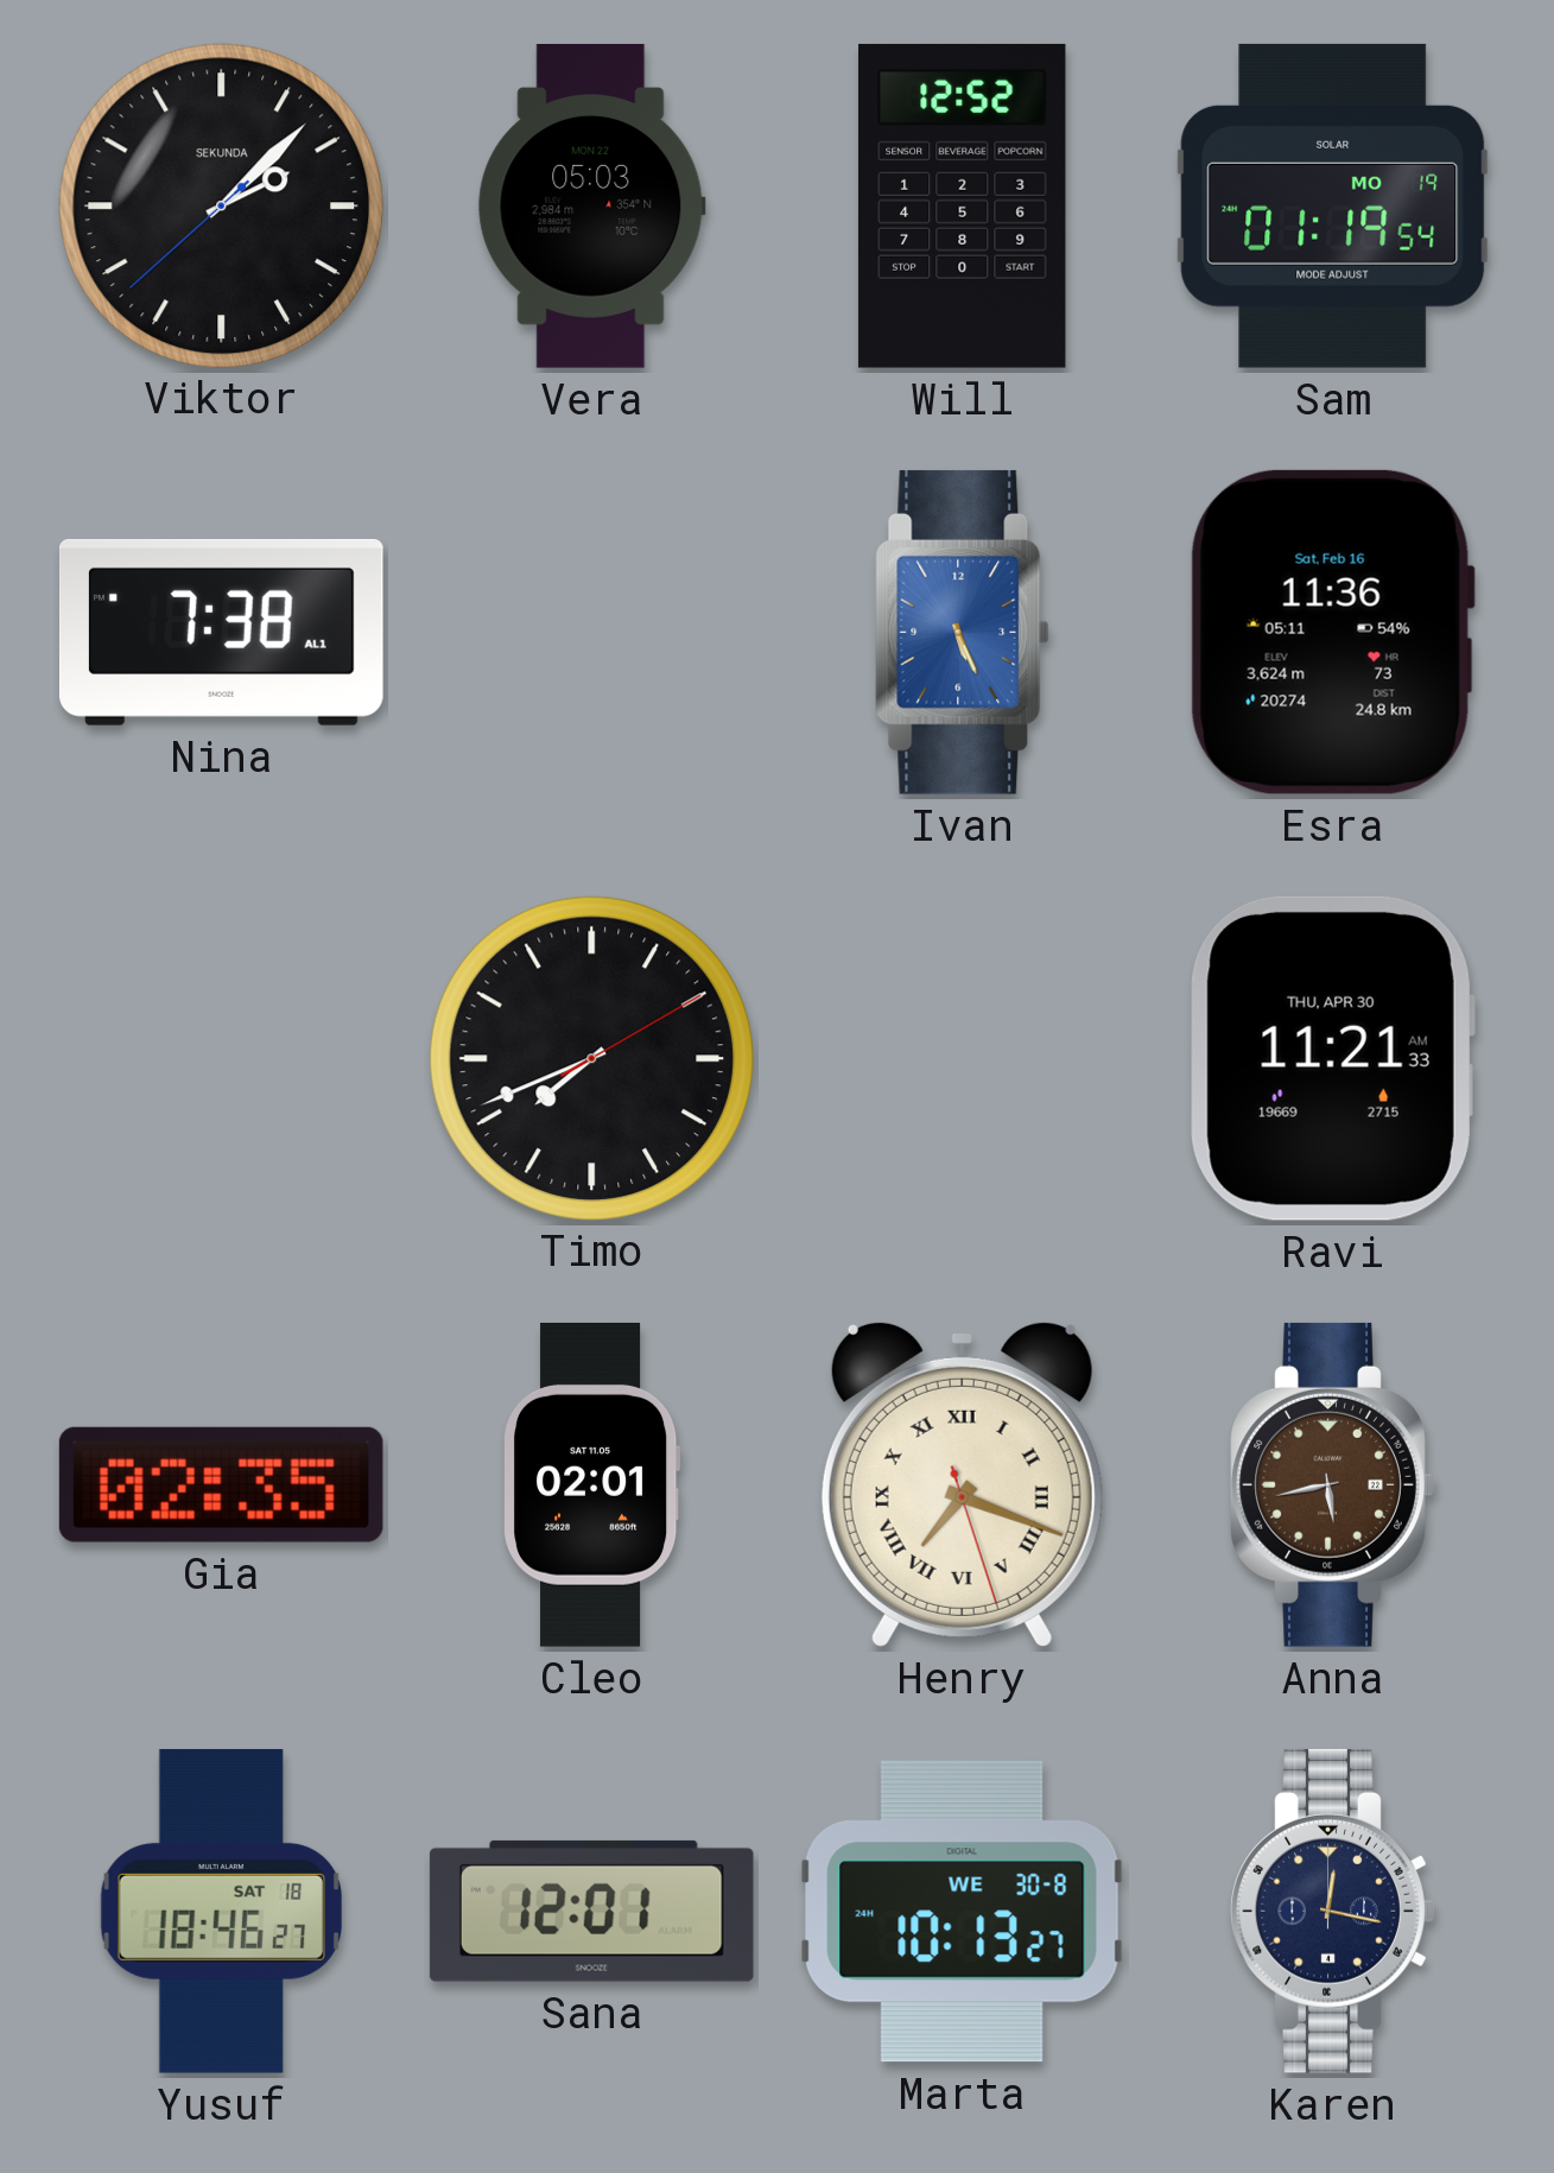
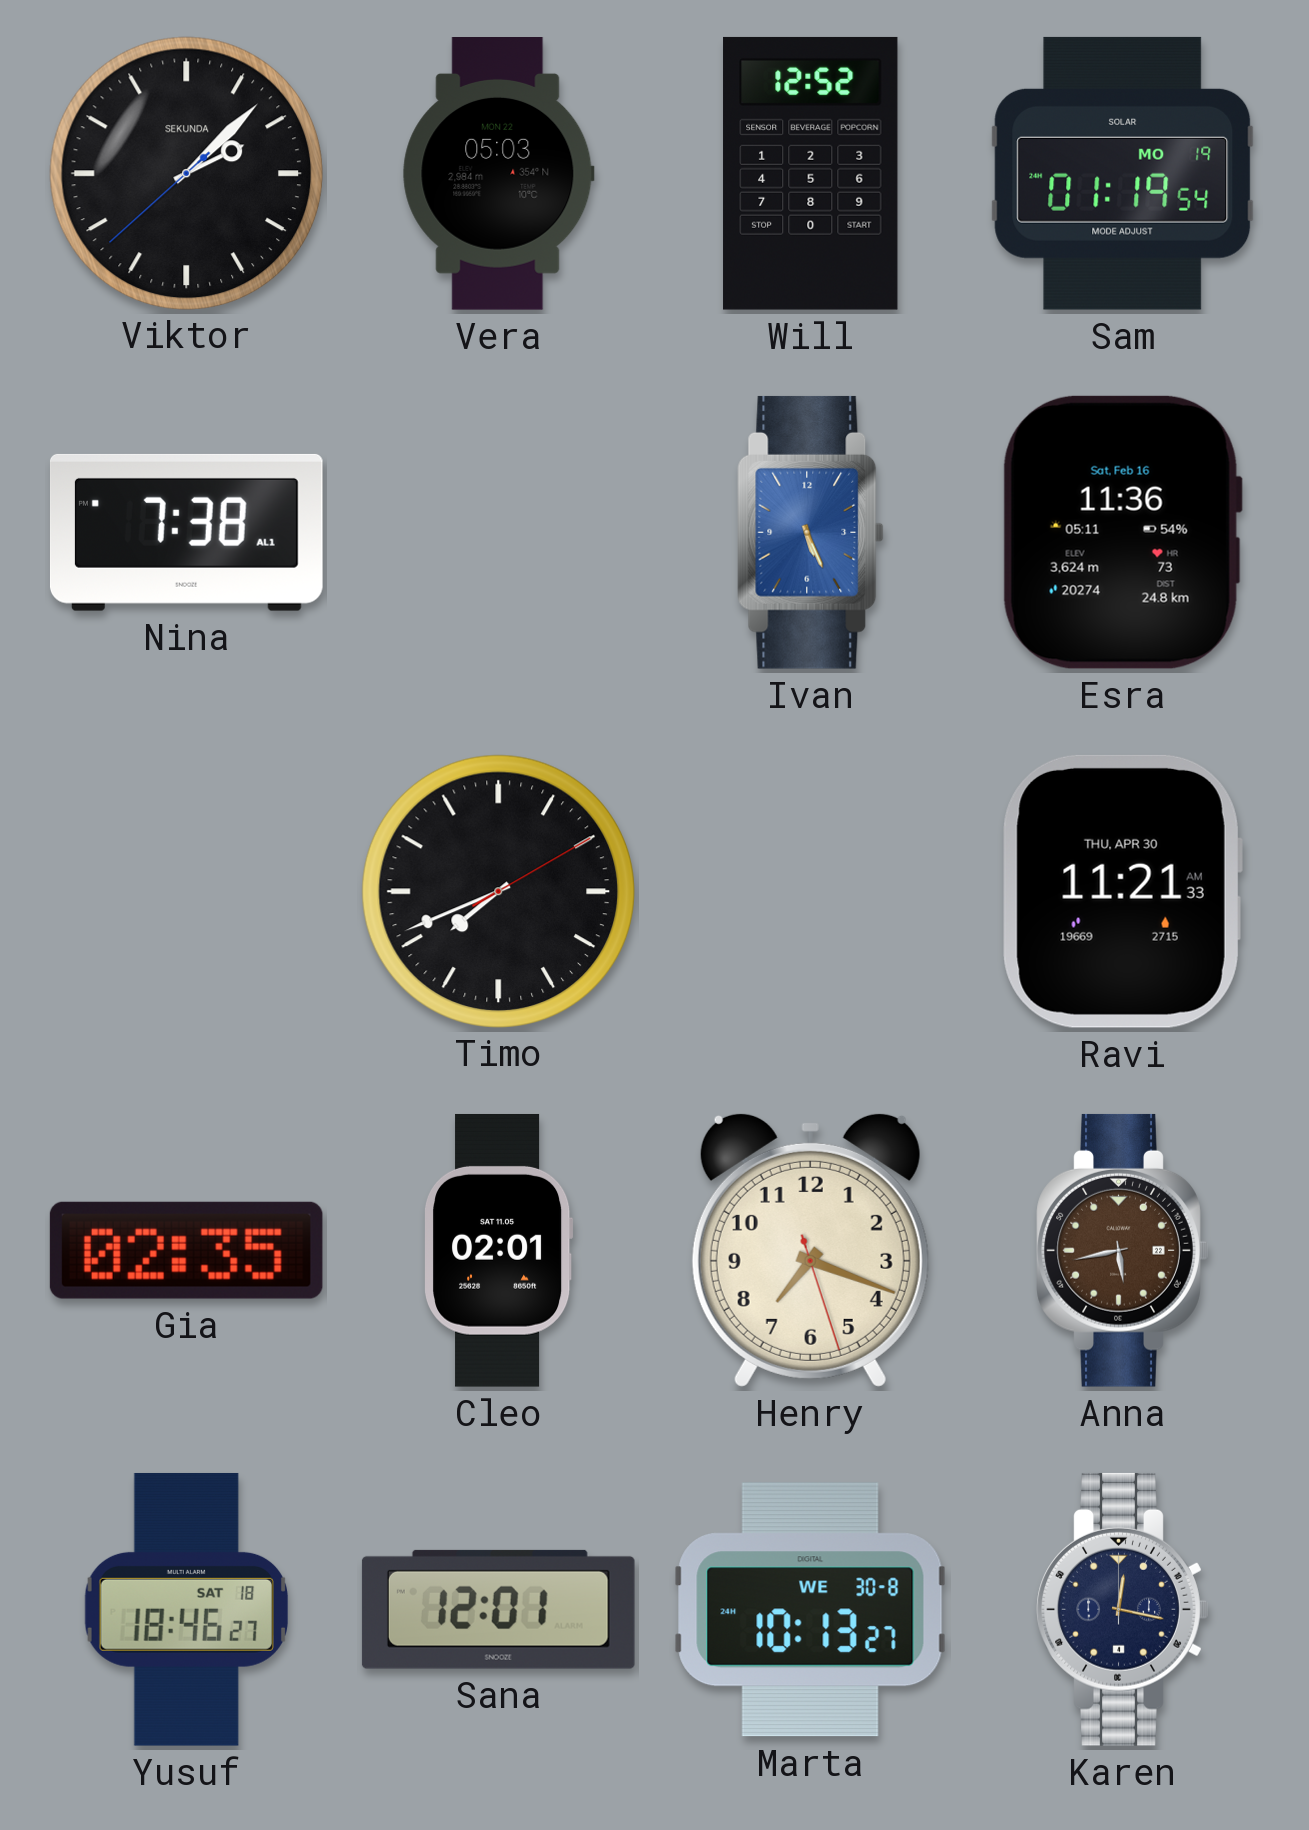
Henry numerals: Roman -> Arabic
